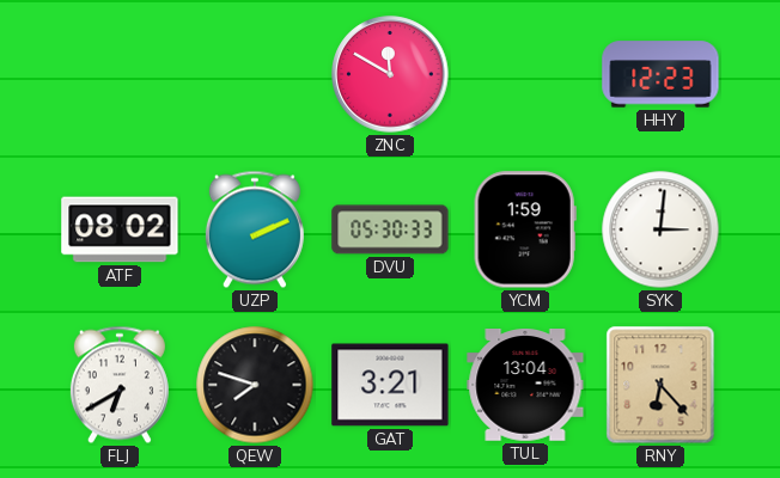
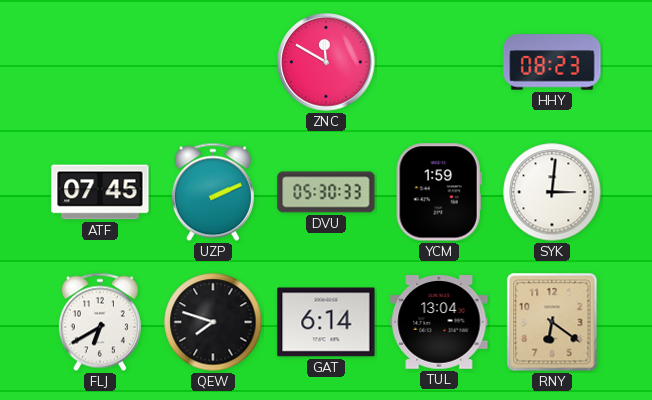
HHY: 12:23 -> 08:23
ATF: 08:02 -> 07:45
GAT: 3:21 -> 6:14
RNY: 6:23 -> 6:21
